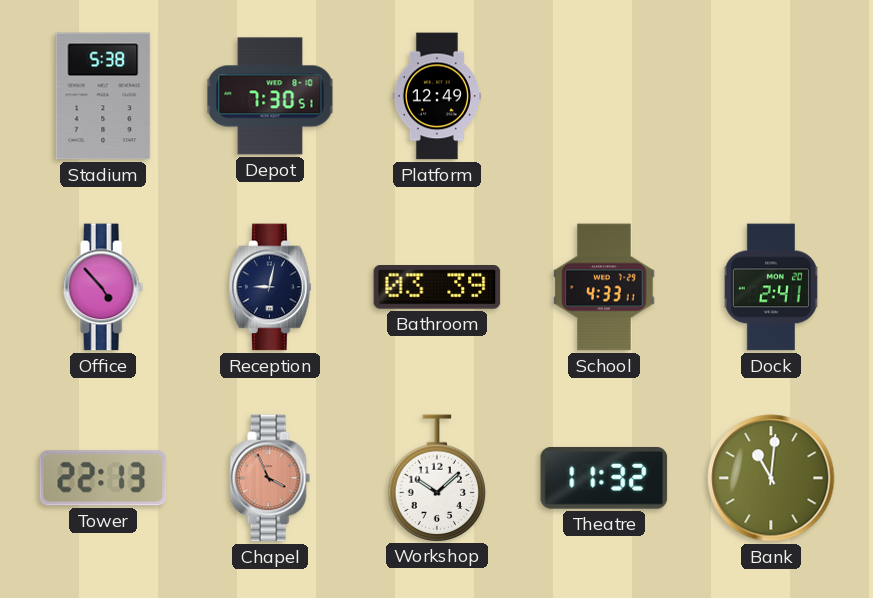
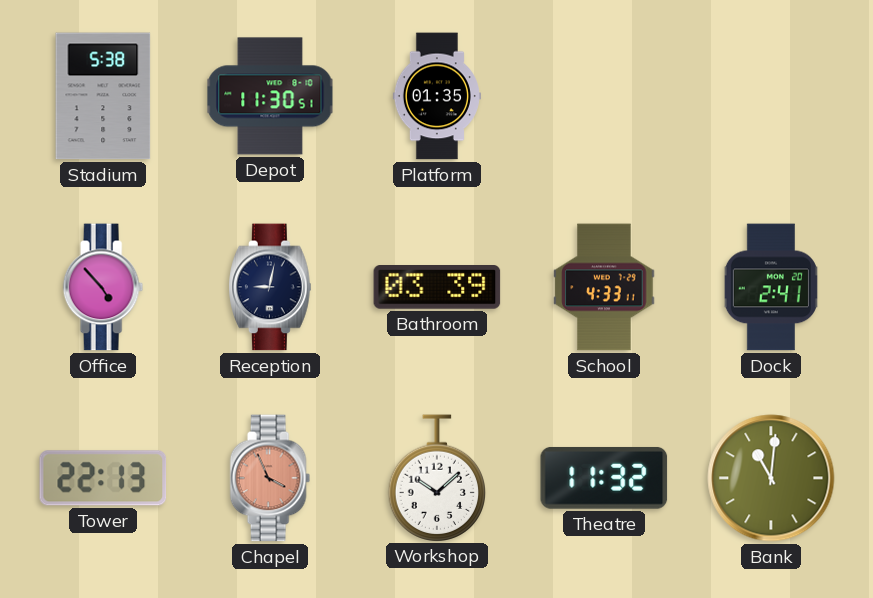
Depot: 7:30 -> 11:30
Platform: 12:49 -> 01:35
